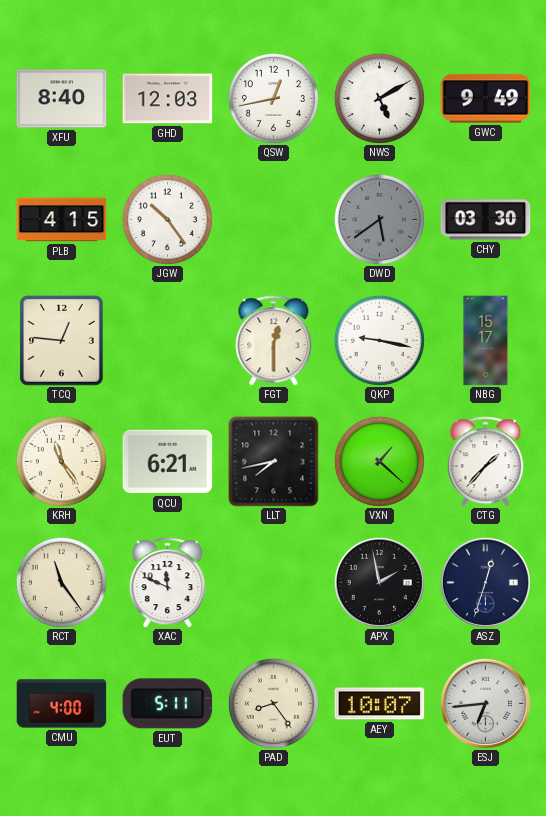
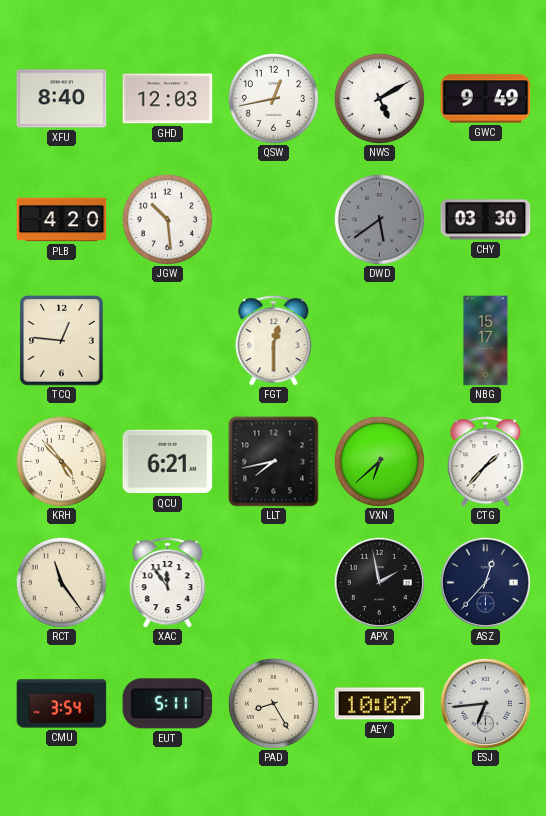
PLB: 4:15 -> 4:20
JGW: 10:24 -> 10:29
QKP: 9:17 -> none
KRH: 11:24 -> 4:53
VXN: 1:22 -> 6:38
XAC: 11:49 -> 11:54
ASZ: 12:33 -> 12:37
CMU: 4:00 -> 3:54
PAD: 8:24 -> 8:25
